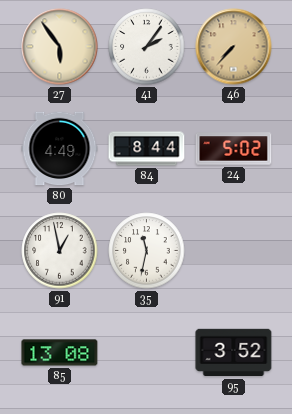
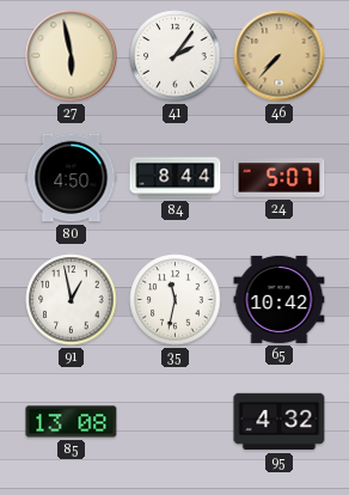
27: 5:54 -> 5:58
80: 4:49 -> 4:50
24: 5:02 -> 5:07
65: none -> 10:42
95: 3:52 -> 4:32
